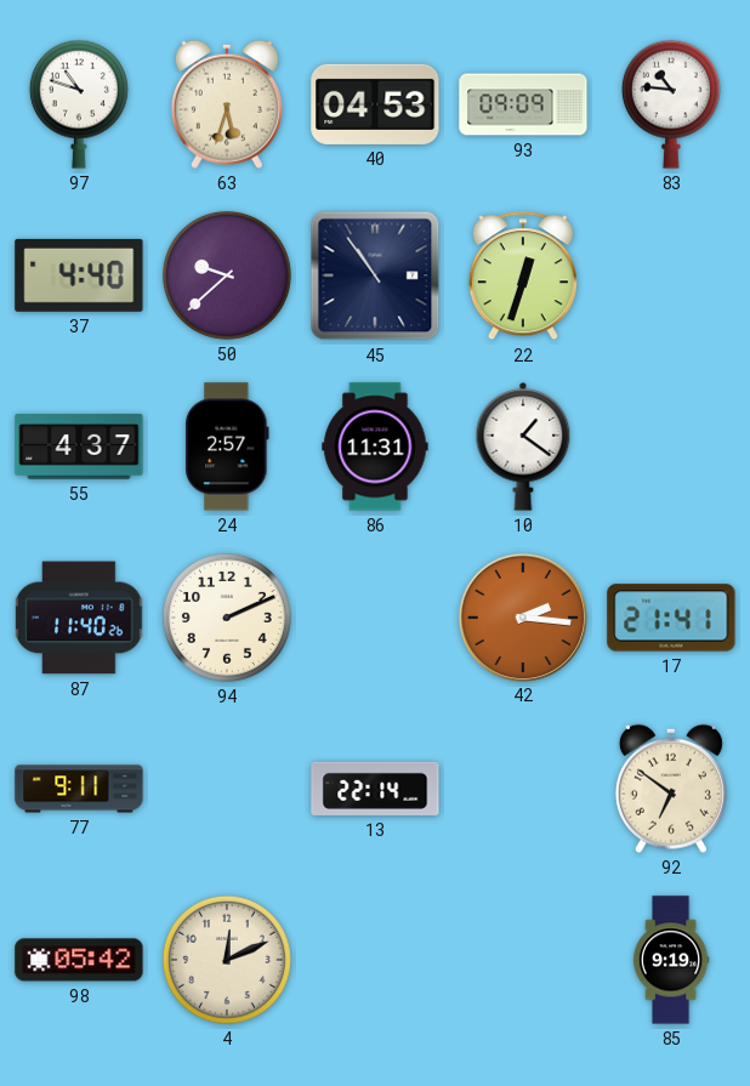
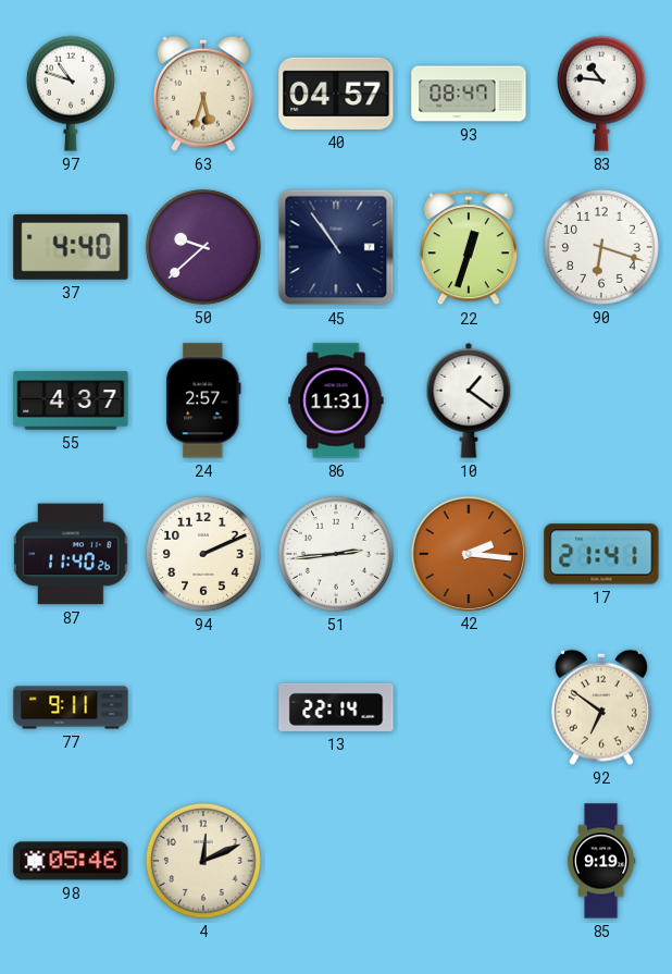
40: 04:53 -> 04:57
93: 09:09 -> 08:47
90: none -> 6:18
51: none -> 2:44
98: 05:42 -> 05:46
